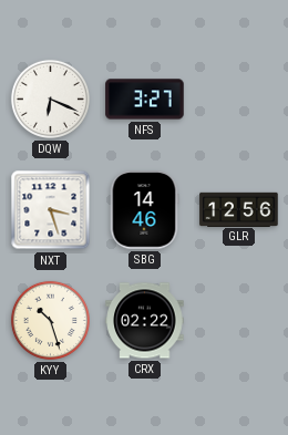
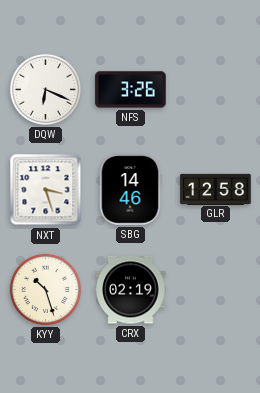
NFS: 3:27 -> 3:26
GLR: 12:56 -> 12:58
CRX: 02:22 -> 02:19
